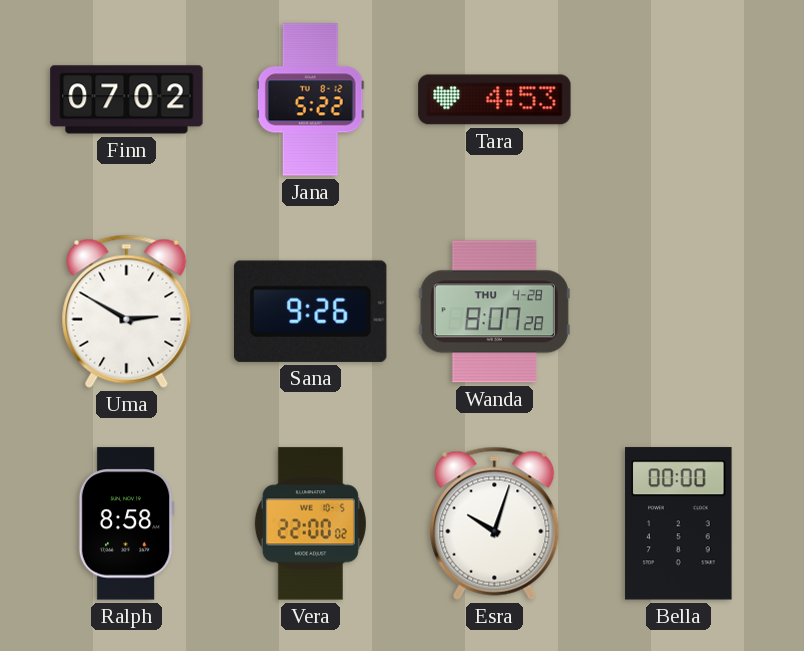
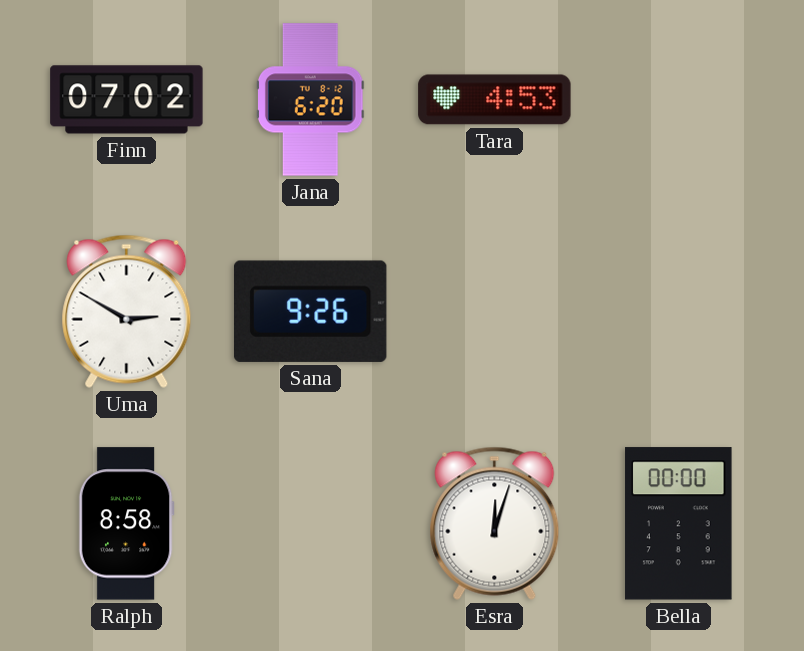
Jana: 5:22 -> 6:20
Wanda: 8:07 -> none
Vera: 22:00 -> none
Esra: 10:03 -> 12:03
